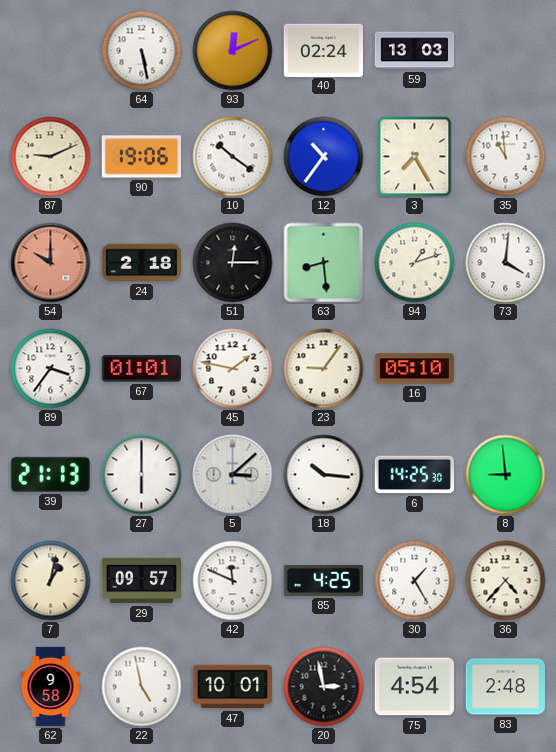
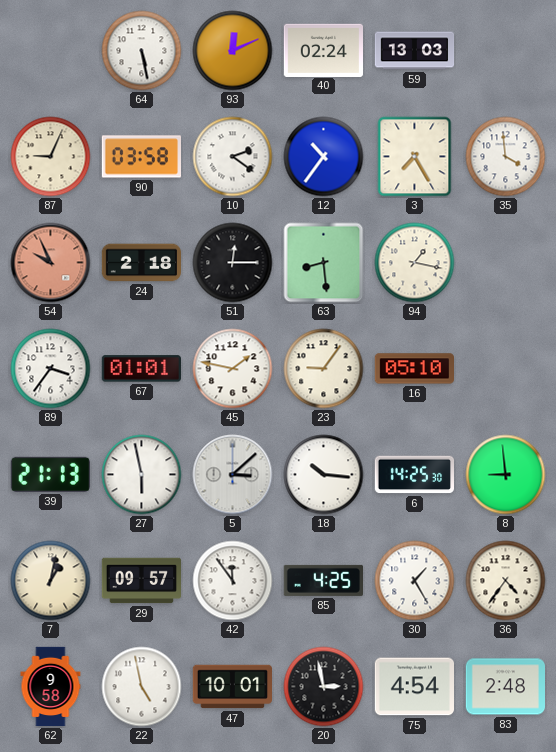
87: 9:11 -> 9:04
90: 19:06 -> 03:58
10: 10:21 -> 2:21
35: 10:59 -> 3:59
54: 10:00 -> 9:56
94: 1:12 -> 1:17
73: 4:01 -> none
27: 6:00 -> 5:58
42: 11:49 -> 11:54
36: 4:37 -> 4:36
